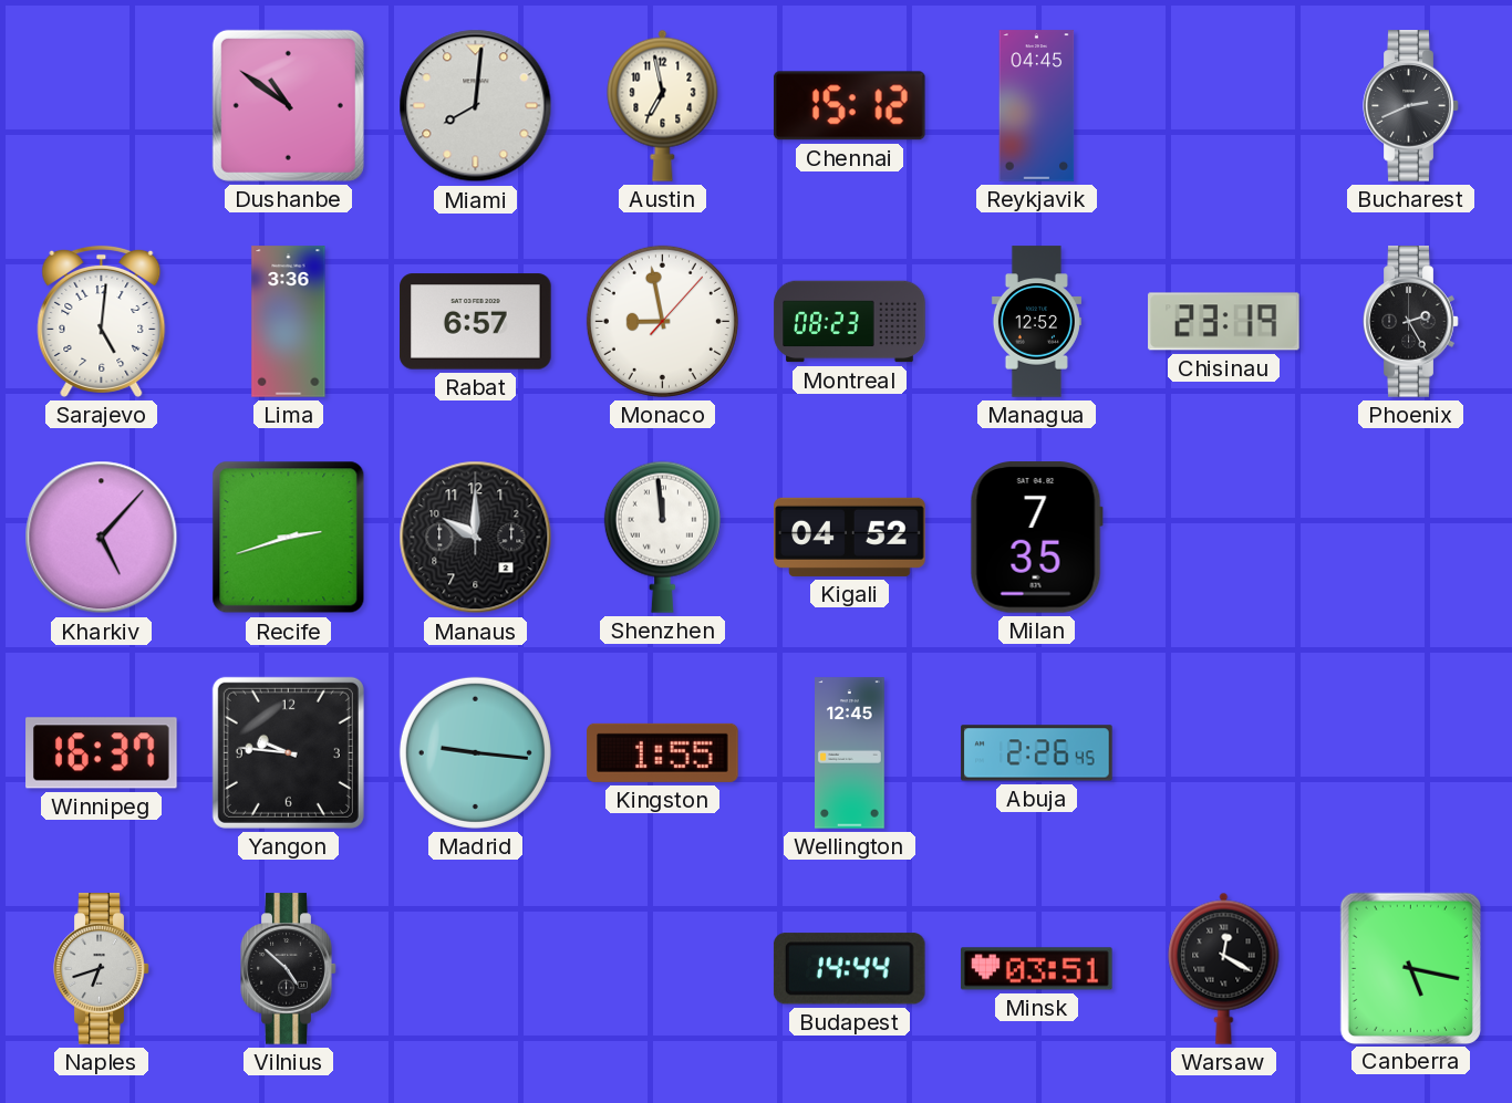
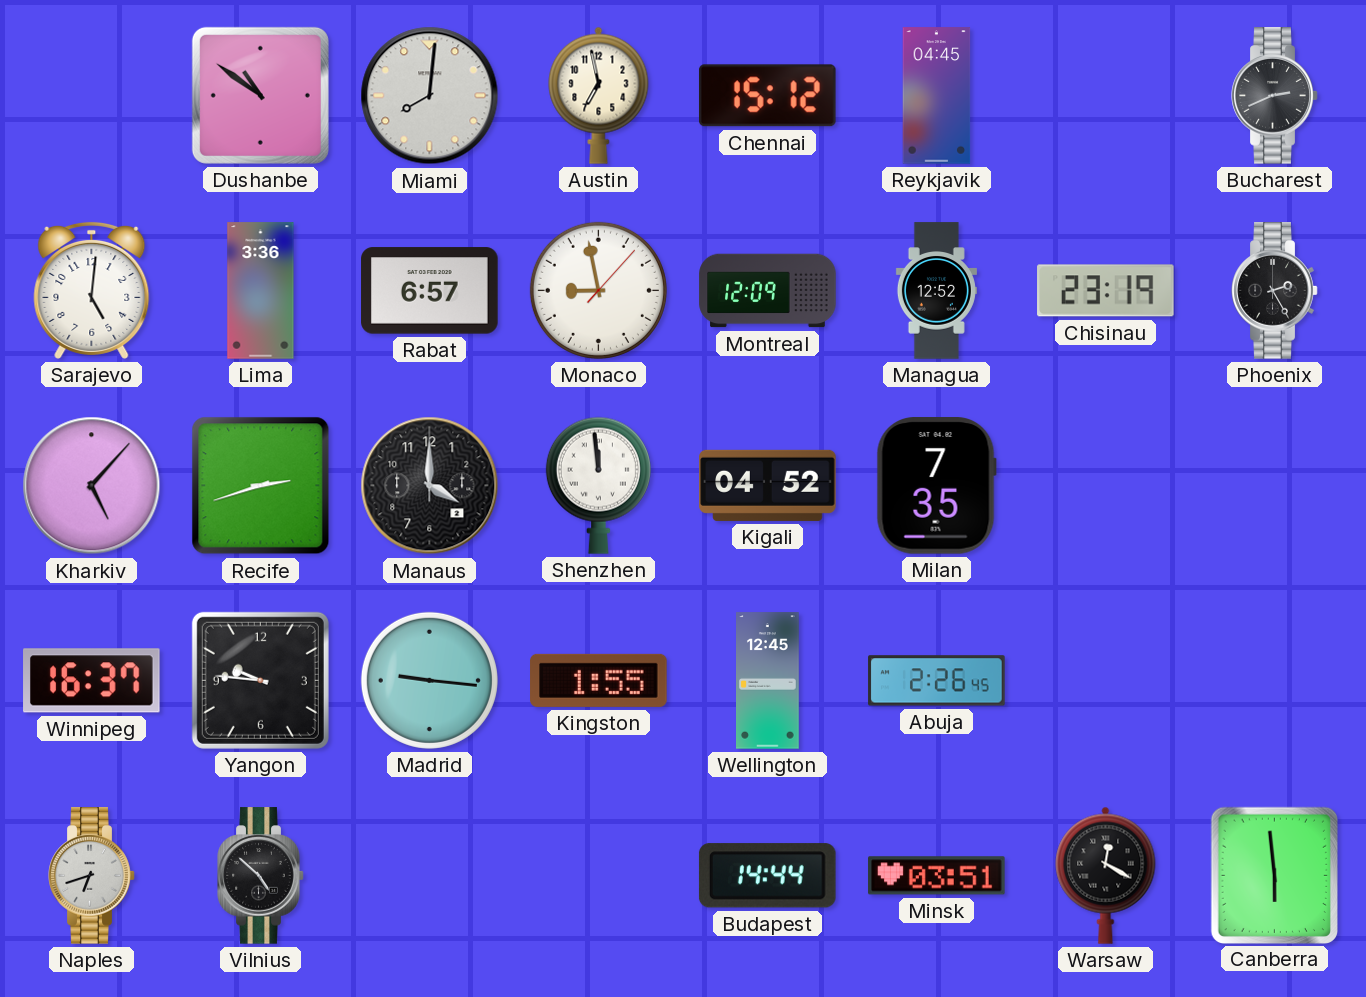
Montreal: 08:23 -> 12:09
Manaus: 10:00 -> 4:00
Canberra: 5:17 -> 5:59
